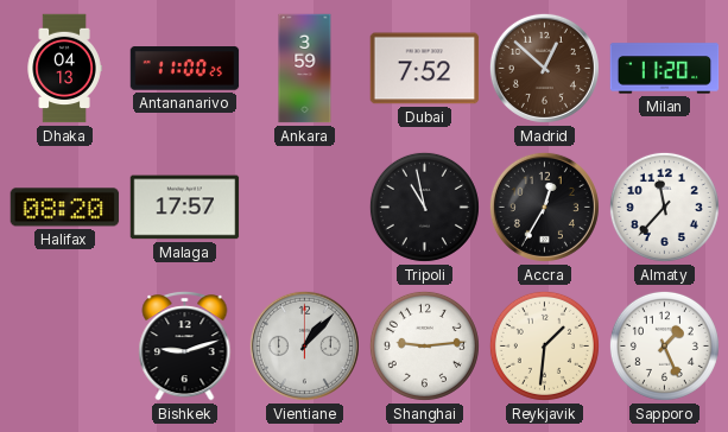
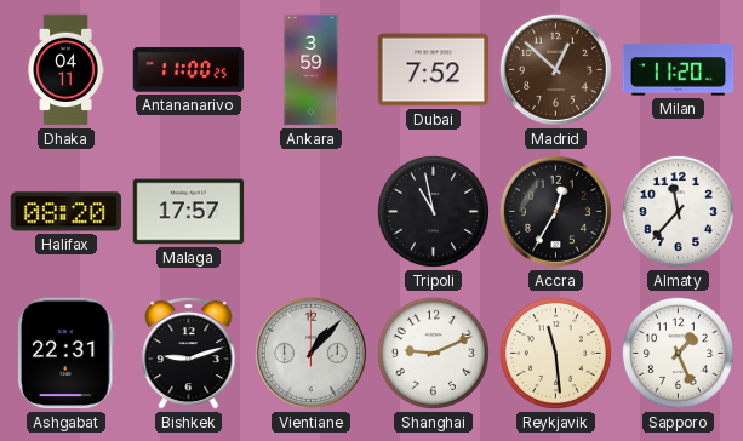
Dhaka: 04:13 -> 04:11
Ashgabat: none -> 22:31
Shanghai: 9:14 -> 9:11
Reykjavik: 1:31 -> 11:29
